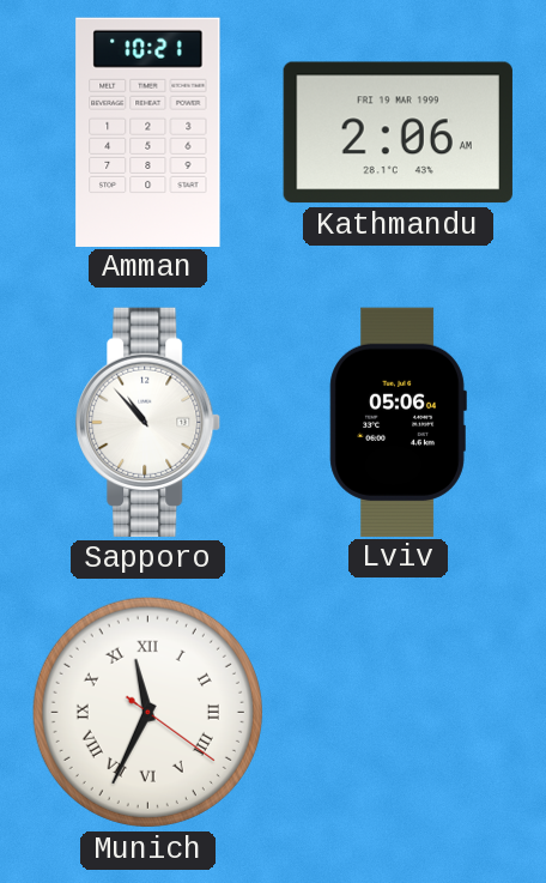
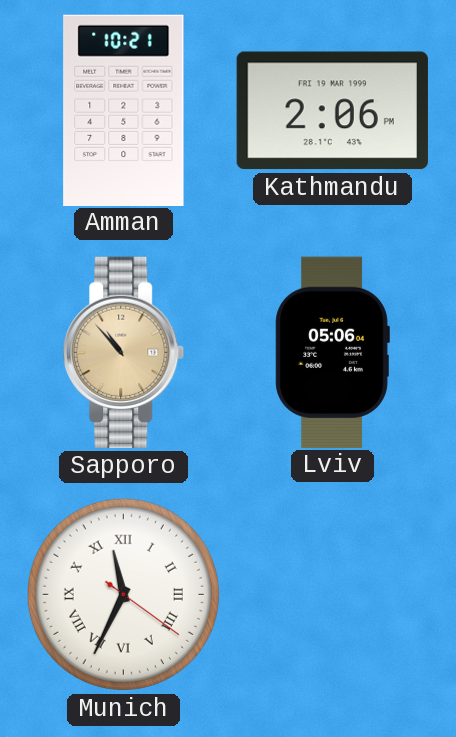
Kathmandu: 2:06 AM -> 2:06 PM
Sapporo dial: white -> champagne
